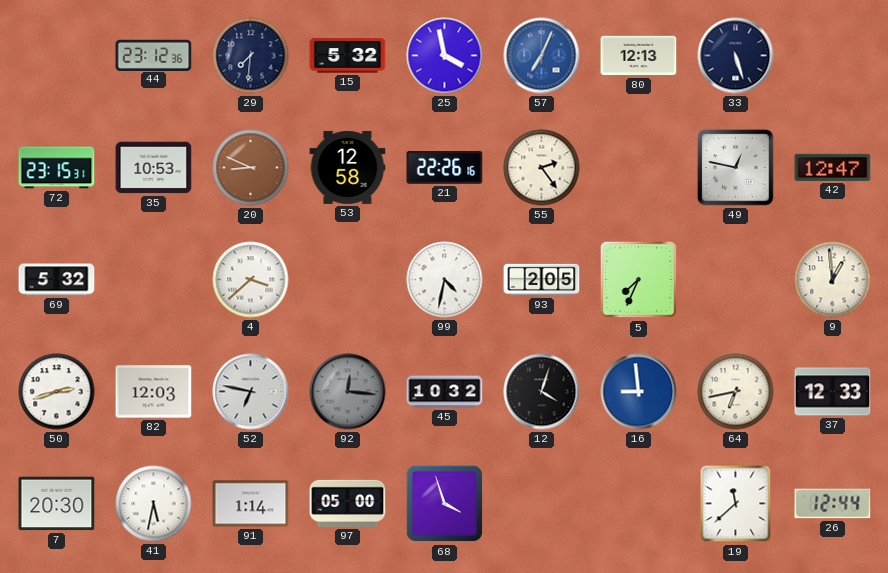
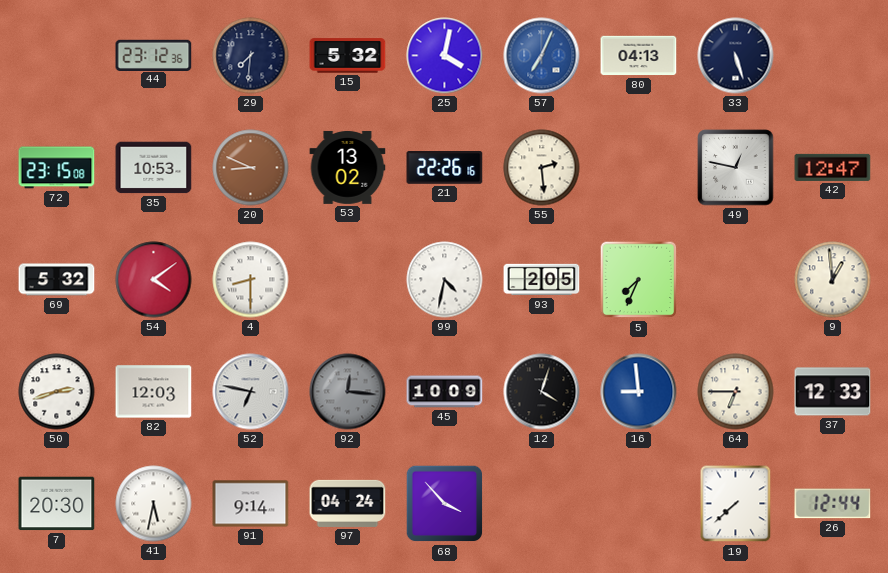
25: 3:58 -> 4:02
80: 12:13 -> 04:13
72: 23:15:31 -> 23:15:08
53: 12:58 -> 13:02
55: 2:24 -> 2:29
54: none -> 4:09
4: 3:38 -> 8:30
45: 10:32 -> 10:09
64: 6:43 -> 6:45
91: 1:14 -> 9:14
97: 05:00 -> 04:24
68: 3:57 -> 3:53
19: 11:38 -> 7:38
